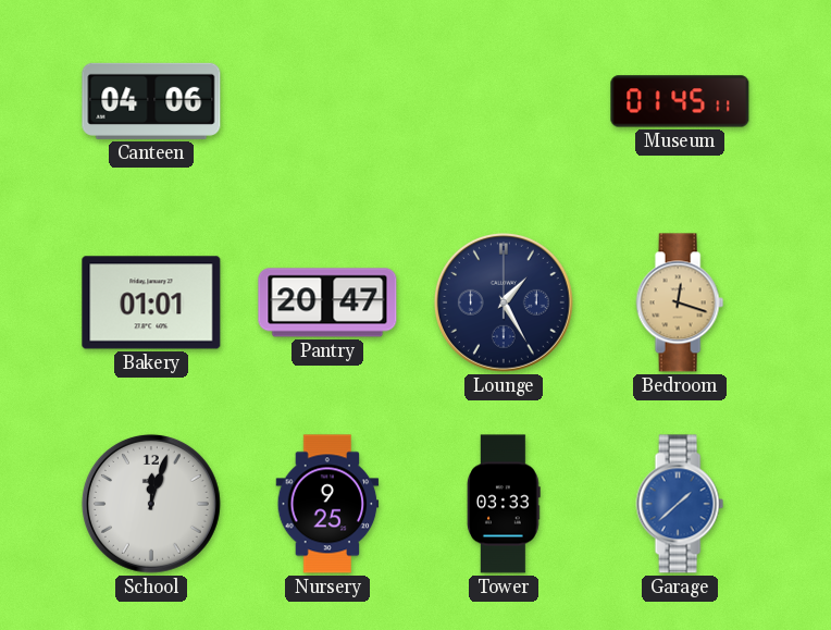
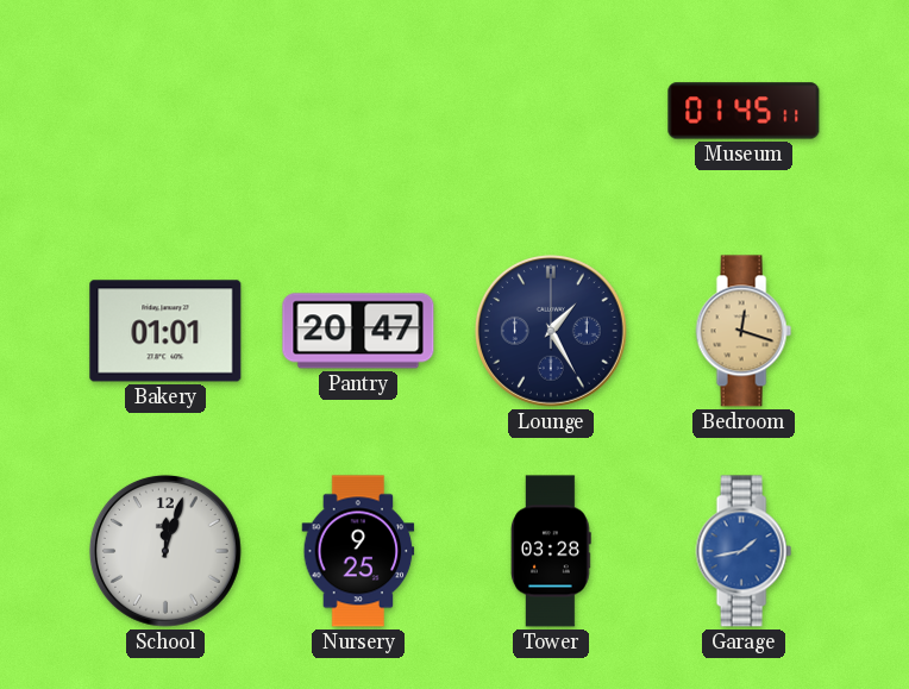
Canteen: 04:06 -> none
Tower: 03:33 -> 03:28
Garage: 1:38 -> 1:43
